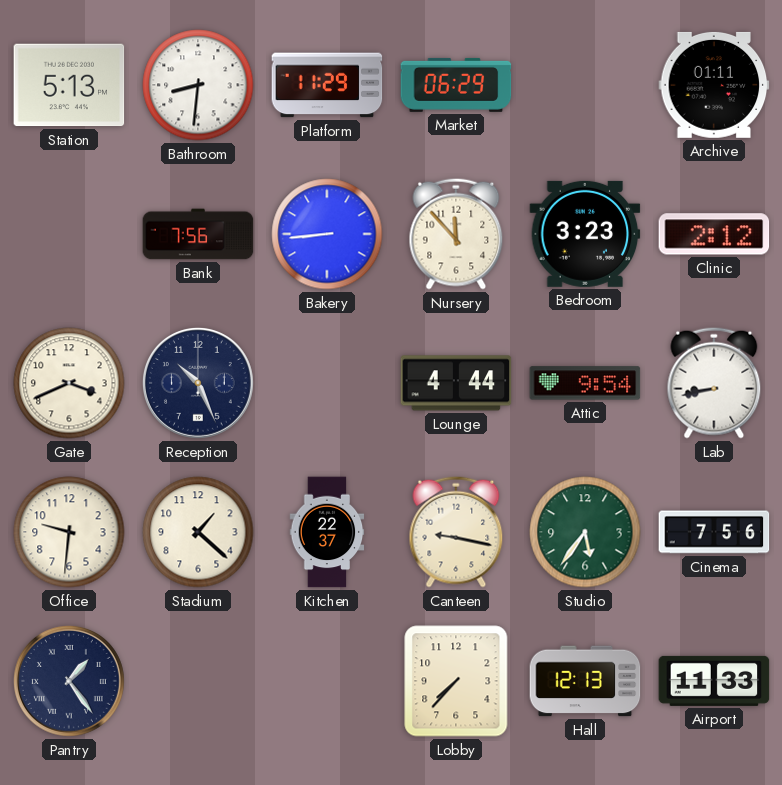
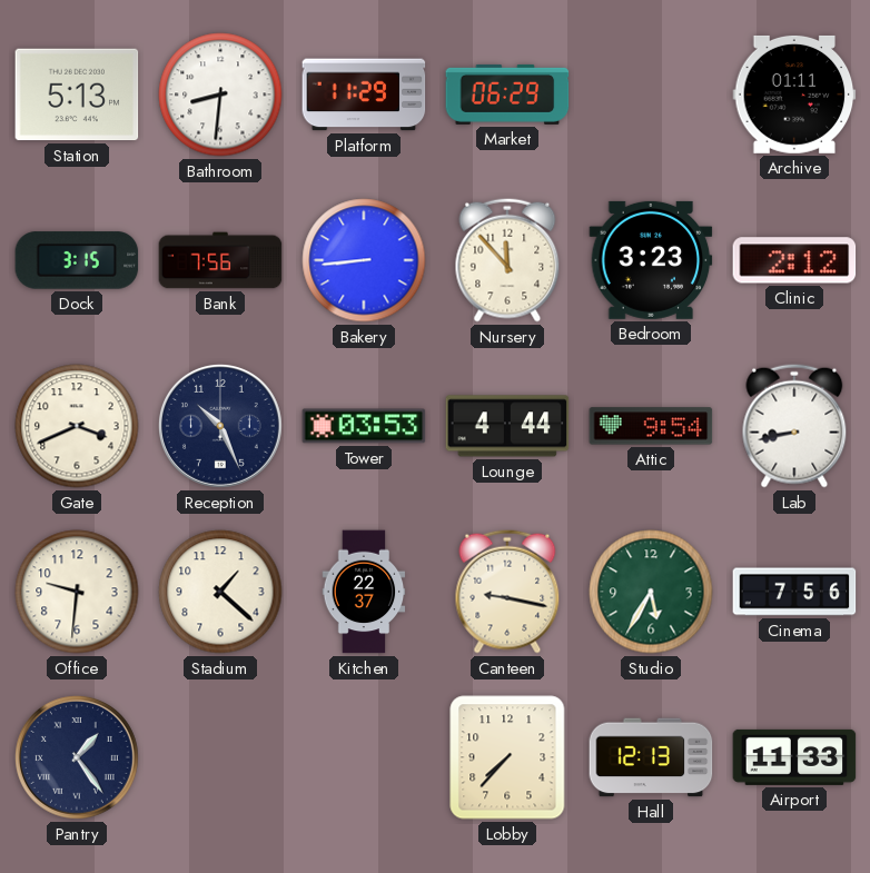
Dock: none -> 3:15
Tower: none -> 03:53
Studio: 5:36 -> 5:35
